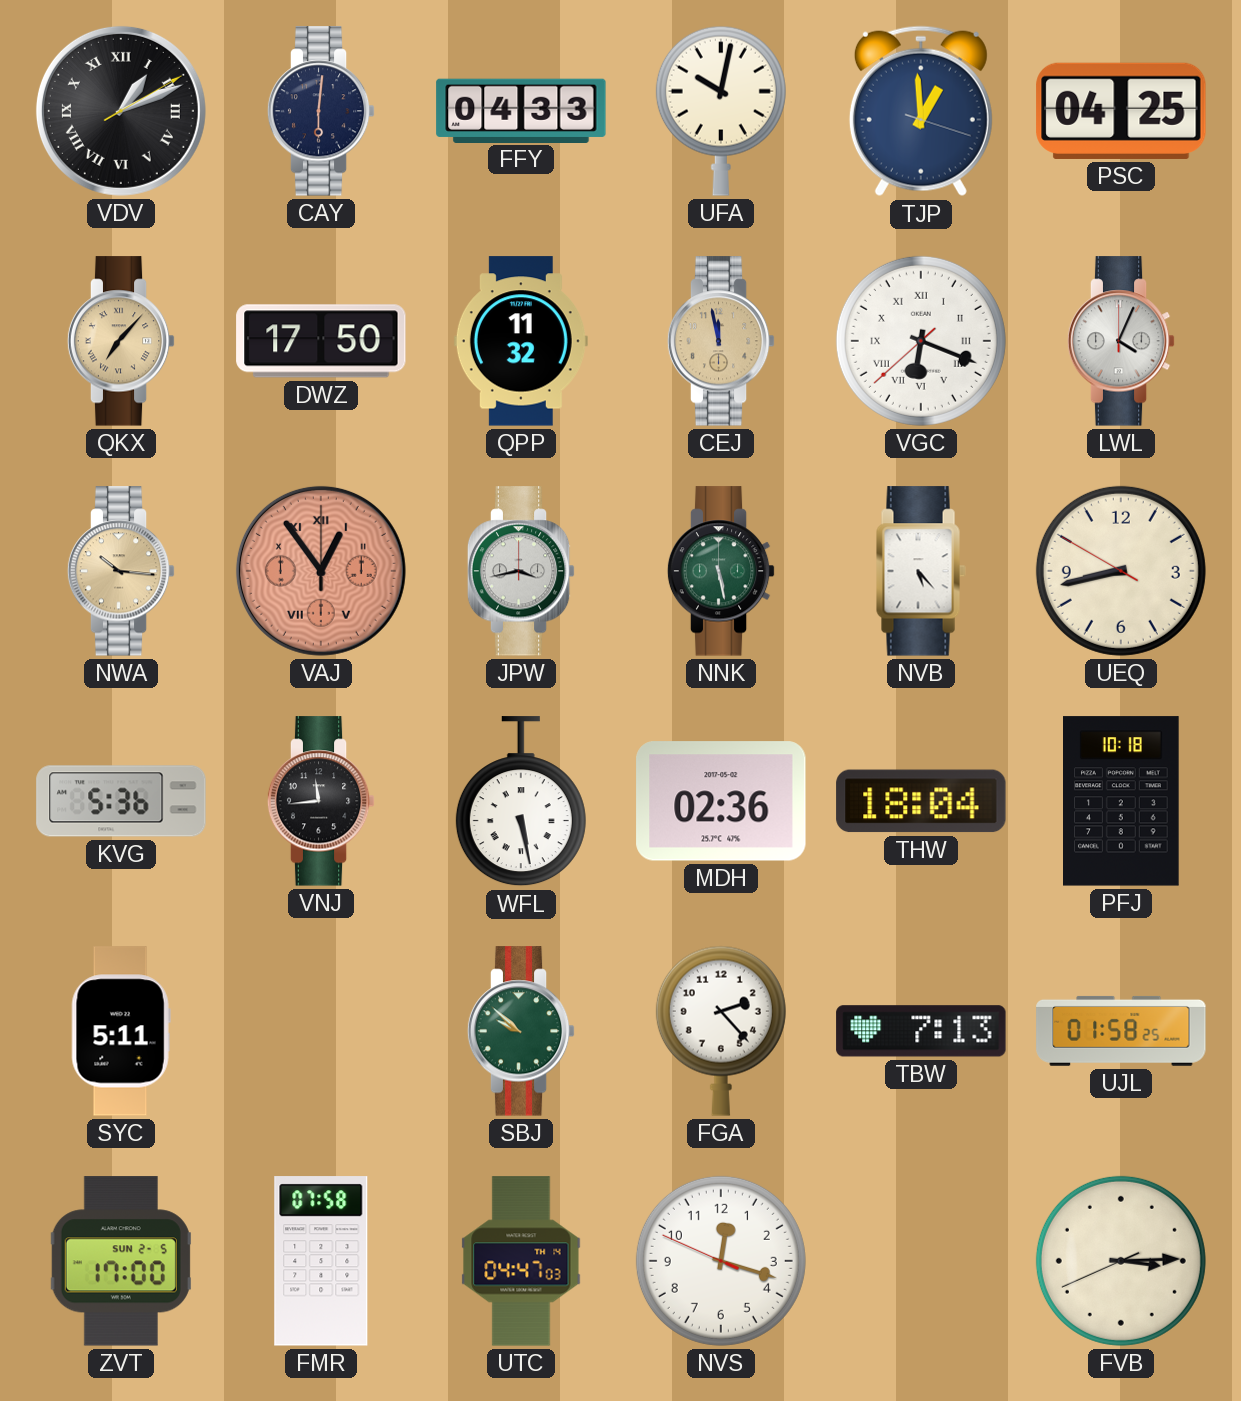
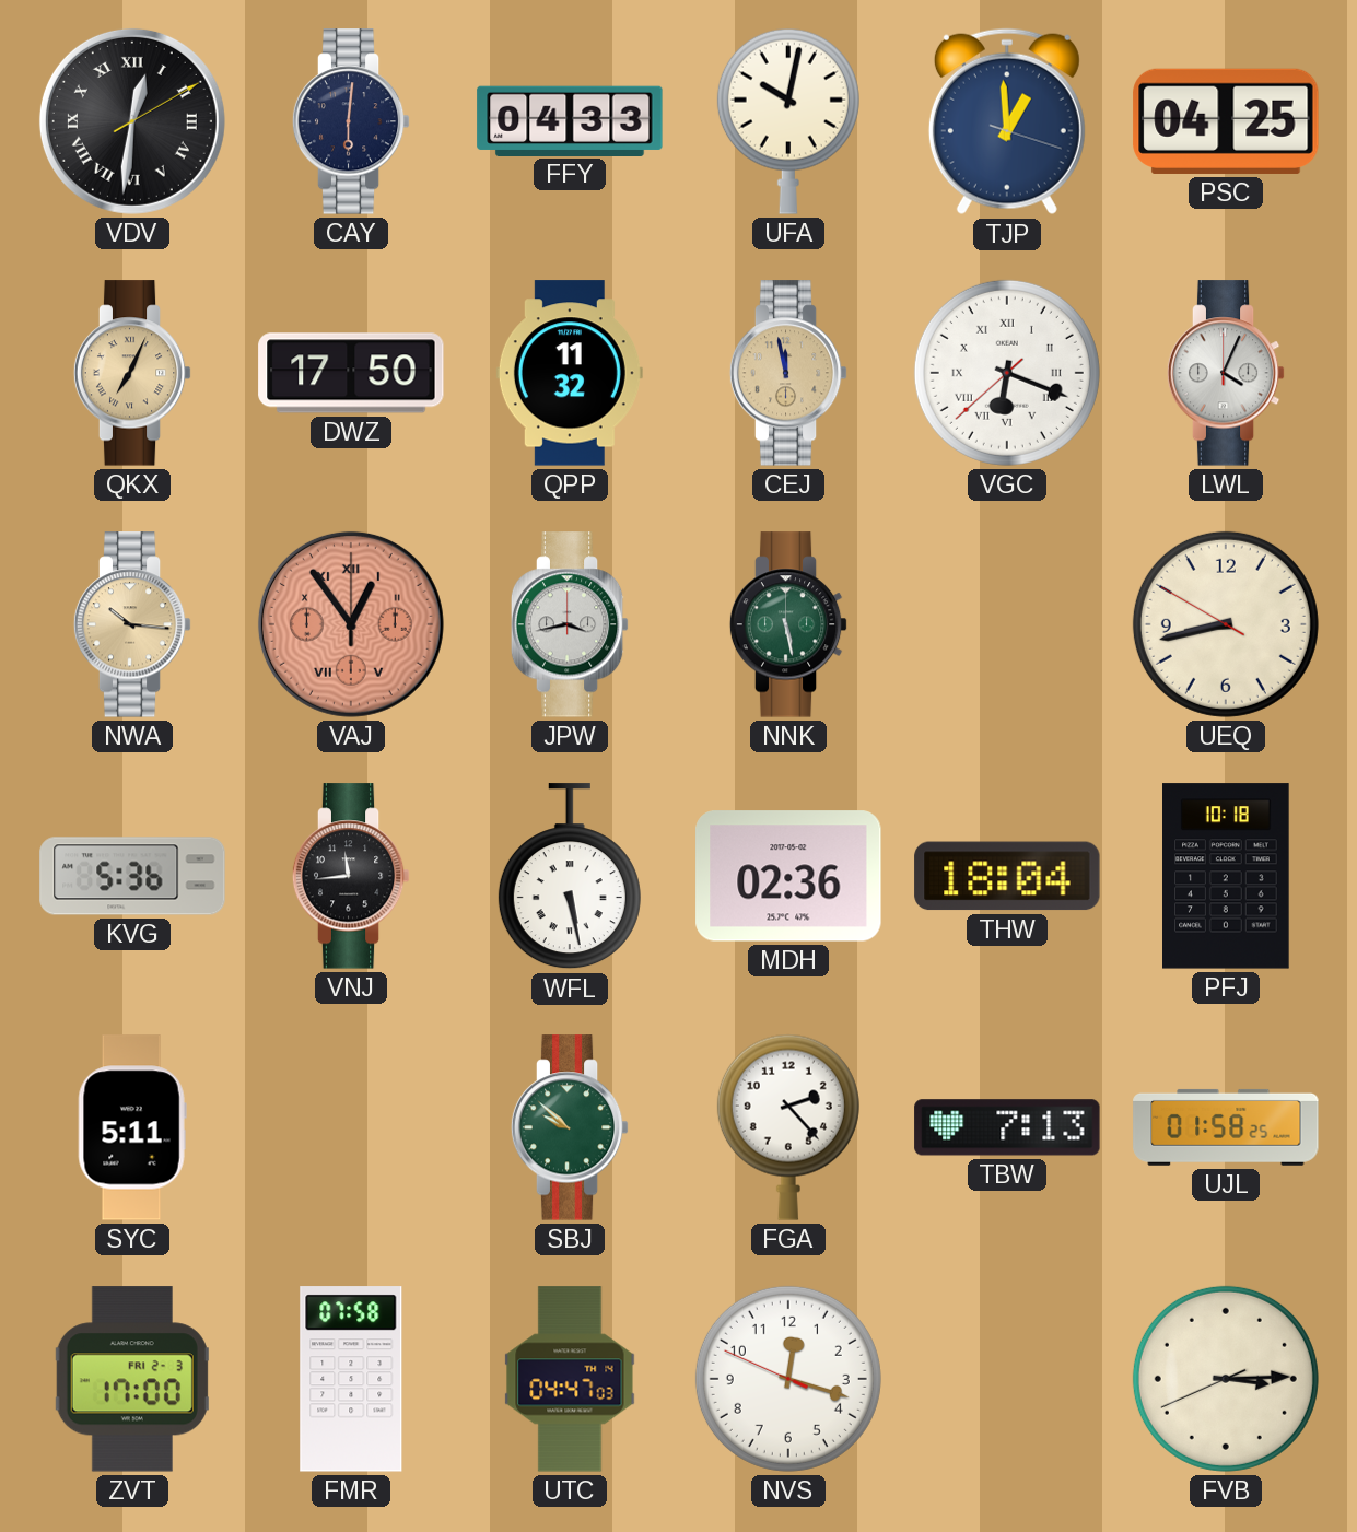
VDV: 1:11 -> 12:31
QKX: 7:07 -> 7:04
NVB: 5:23 -> none
ZVT date: SUN 2-5 -> FRI 2-3
